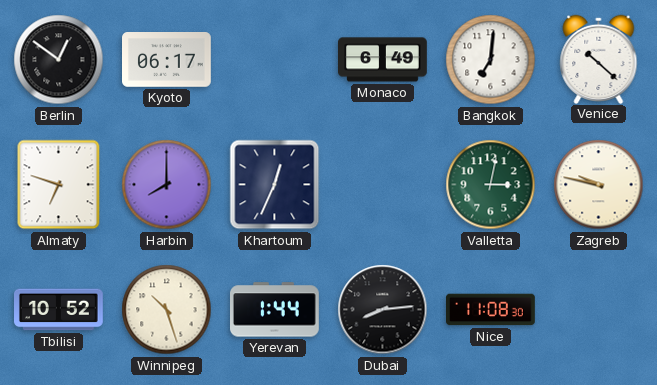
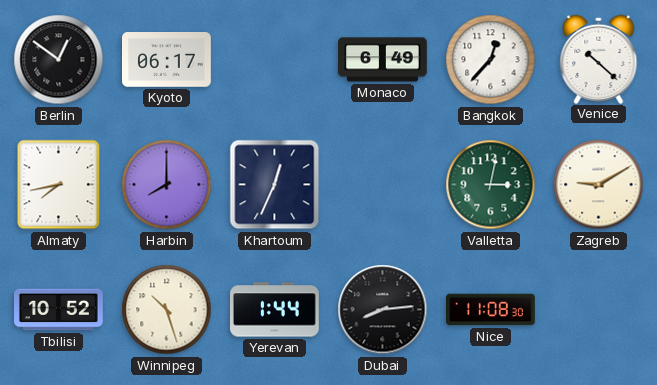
Bangkok: 7:01 -> 12:37
Almaty: 6:48 -> 7:43
Zagreb: 9:47 -> 9:10
